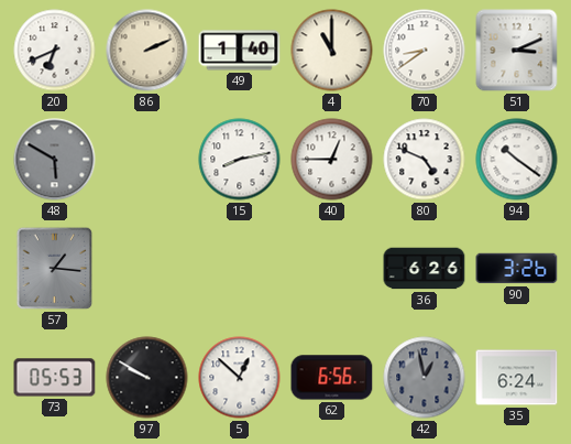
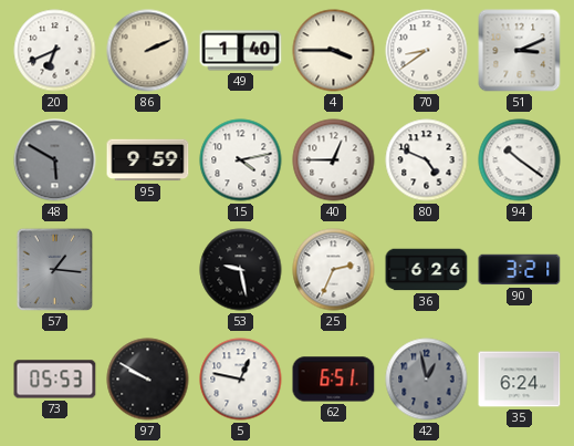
4: 11:00 -> 3:45
95: none -> 9:59
15: 8:13 -> 4:13
53: none -> 9:28
25: none -> 2:34
90: 3:26 -> 3:21
5: 12:52 -> 12:47
62: 6:56 -> 6:51
